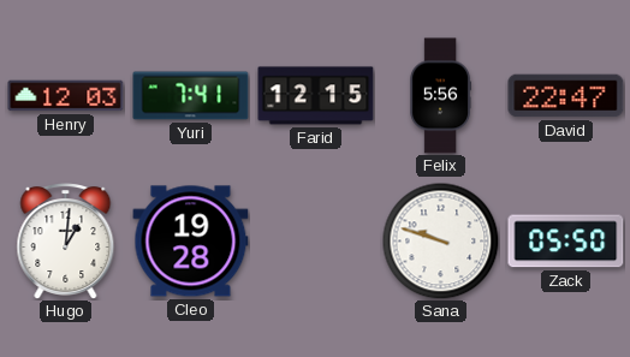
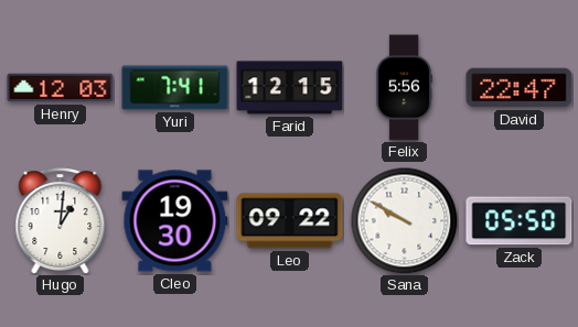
Cleo: 19:28 -> 19:30
Leo: none -> 09:22
Sana: 9:48 -> 9:50
